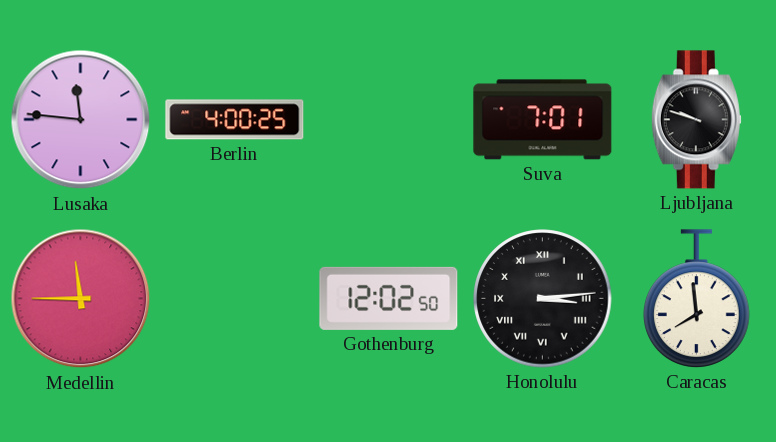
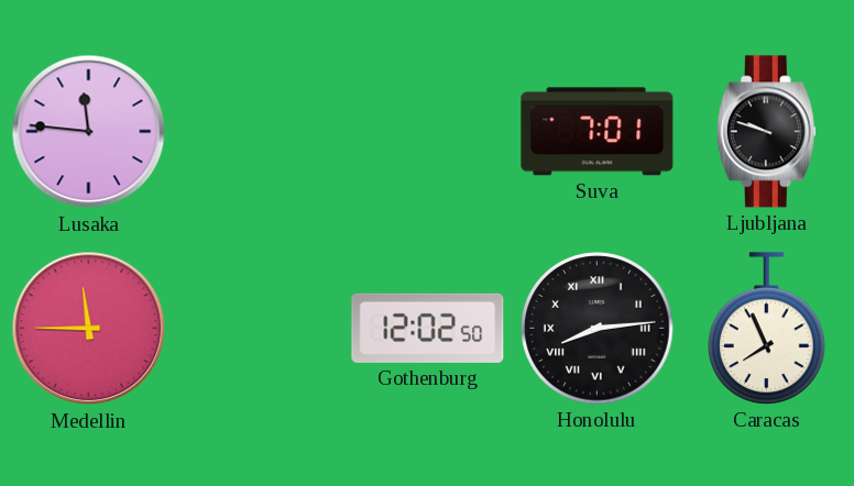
Berlin: 4:00 -> none
Honolulu: 3:14 -> 8:14
Caracas: 7:59 -> 7:56
